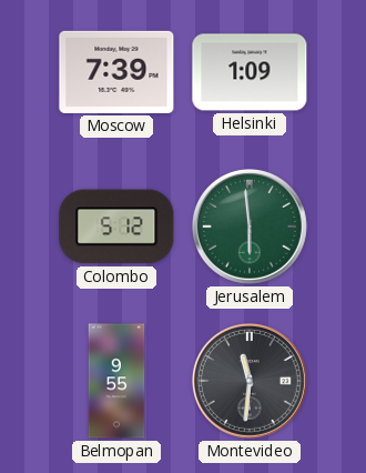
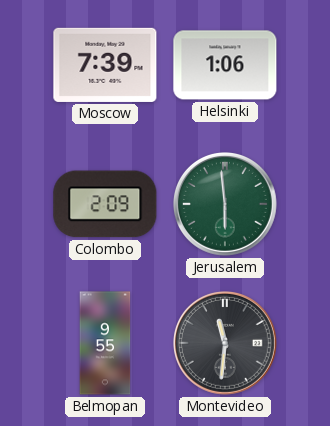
Helsinki: 1:09 -> 1:06
Colombo: 5:12 -> 2:09
